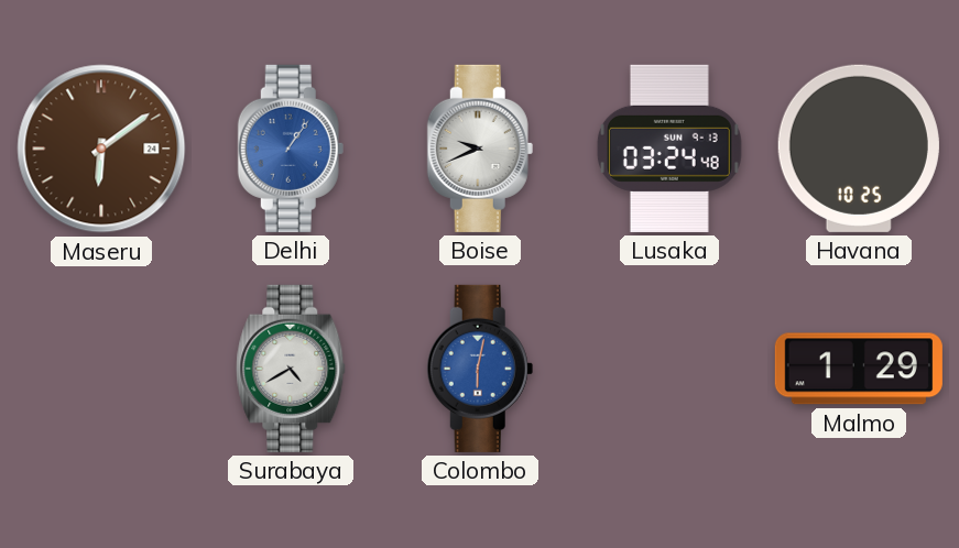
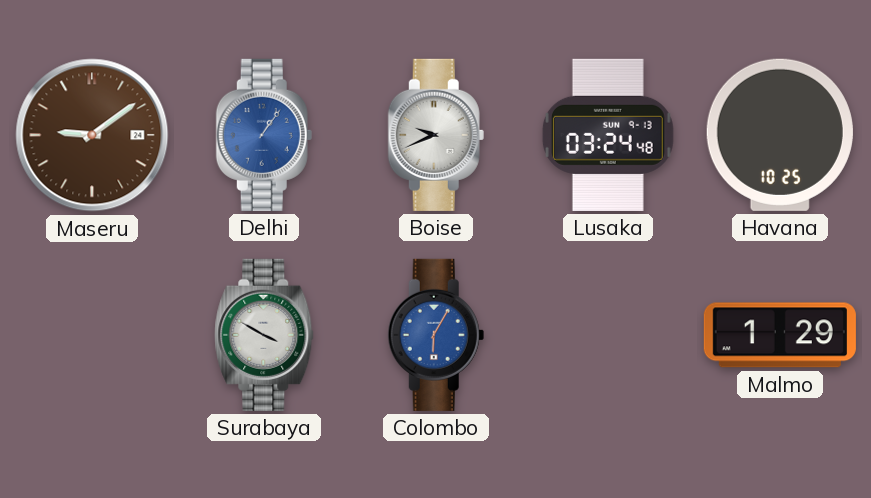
Maseru: 6:09 -> 9:09
Surabaya: 4:40 -> 3:50
Colombo: 6:02 -> 6:05
